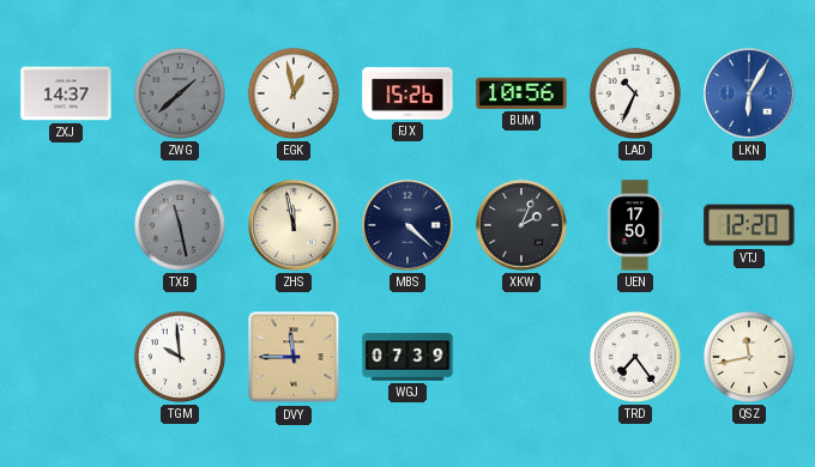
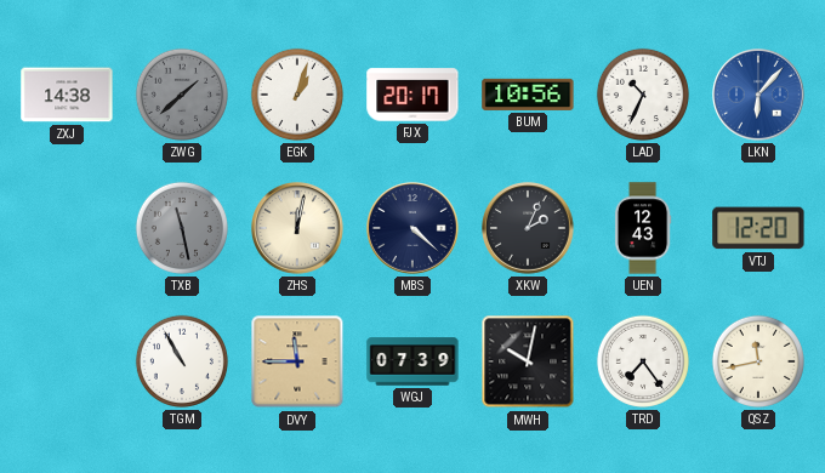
ZXJ: 14:37 -> 14:38
EGK: 12:58 -> 1:03
FJX: 15:26 -> 20:17
LKN: 6:05 -> 6:07
ZHS: 11:58 -> 12:02
UEN: 17:50 -> 12:43
TGM: 9:59 -> 10:55
MWH: none -> 10:02
